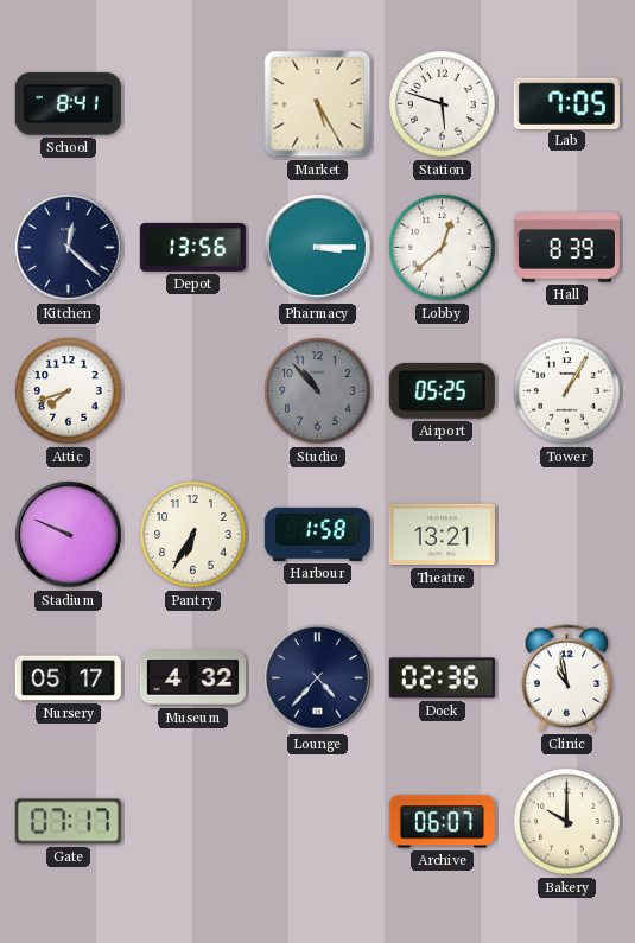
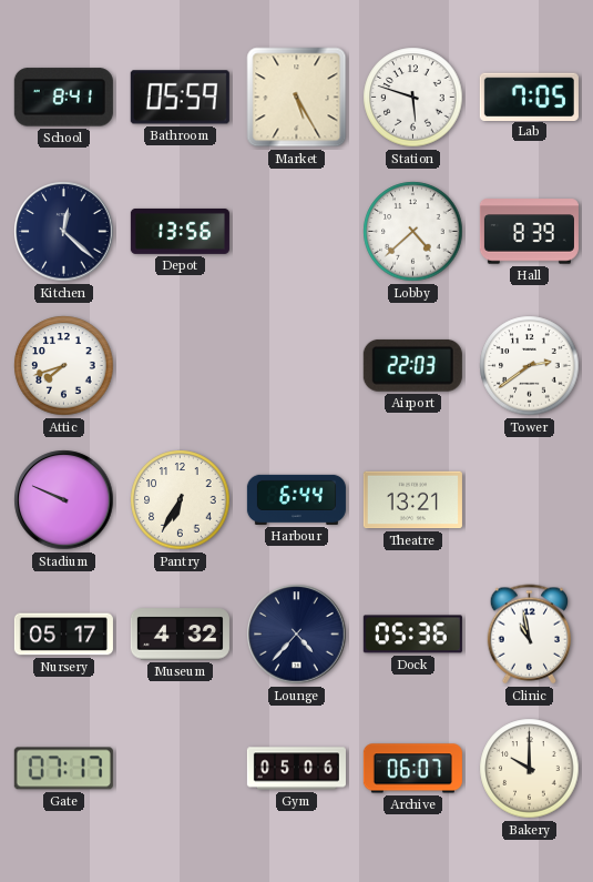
Bathroom: none -> 05:59
Pharmacy: 3:15 -> none
Lobby: 12:38 -> 4:38
Studio: 10:53 -> none
Airport: 05:25 -> 22:03
Tower: 1:05 -> 2:39
Harbour: 1:58 -> 6:44
Dock: 02:36 -> 05:36
Gym: none -> 05:06
